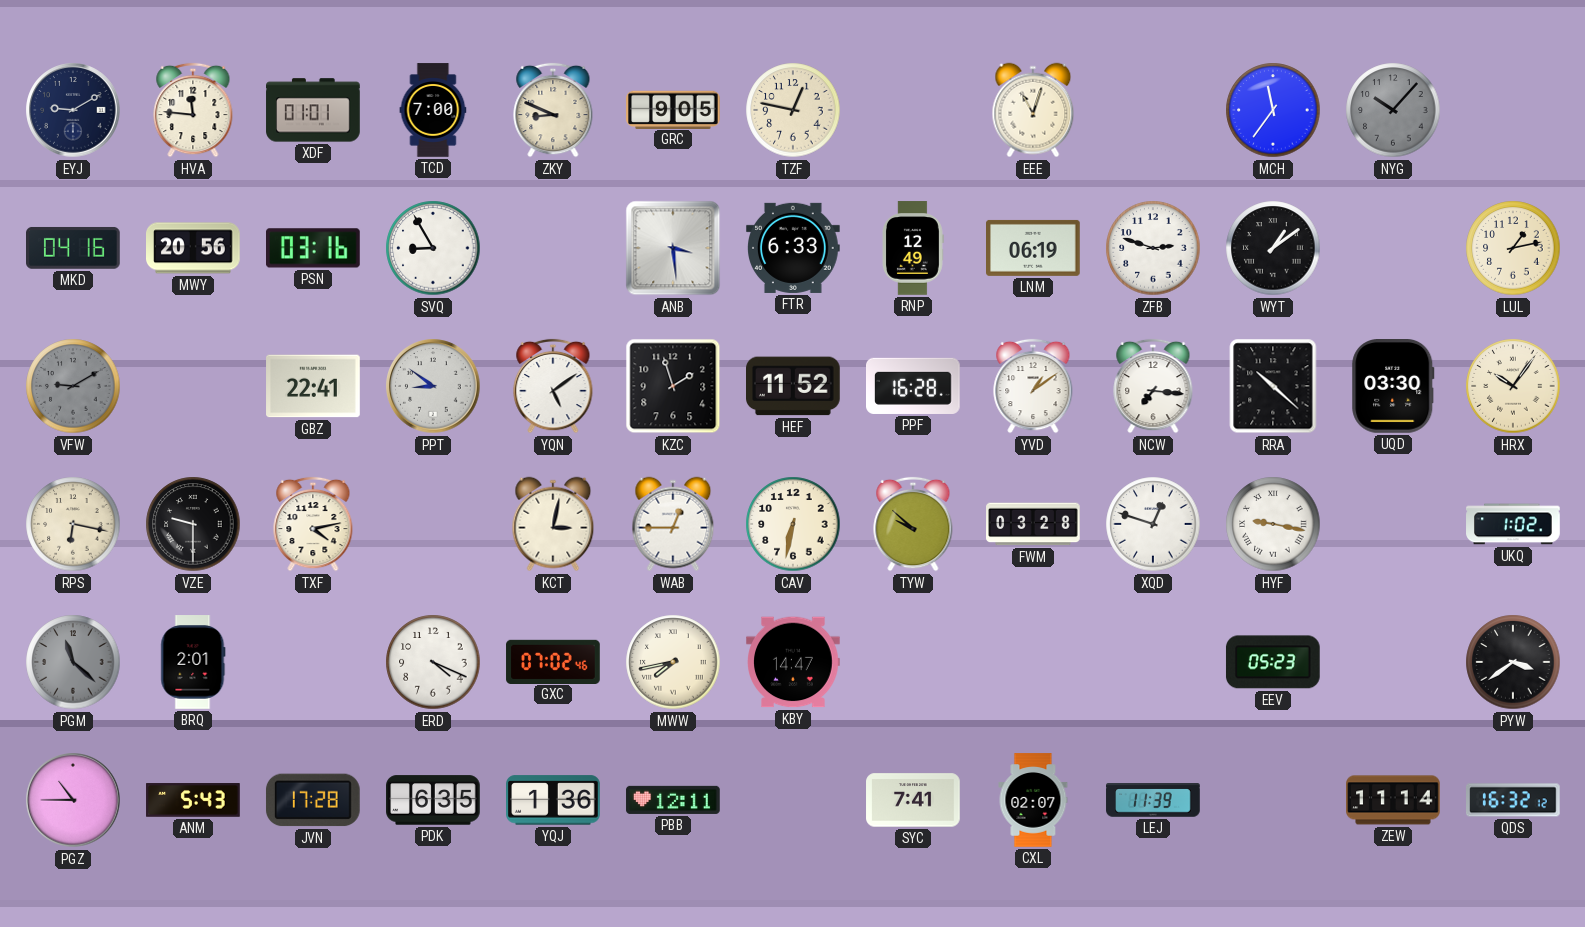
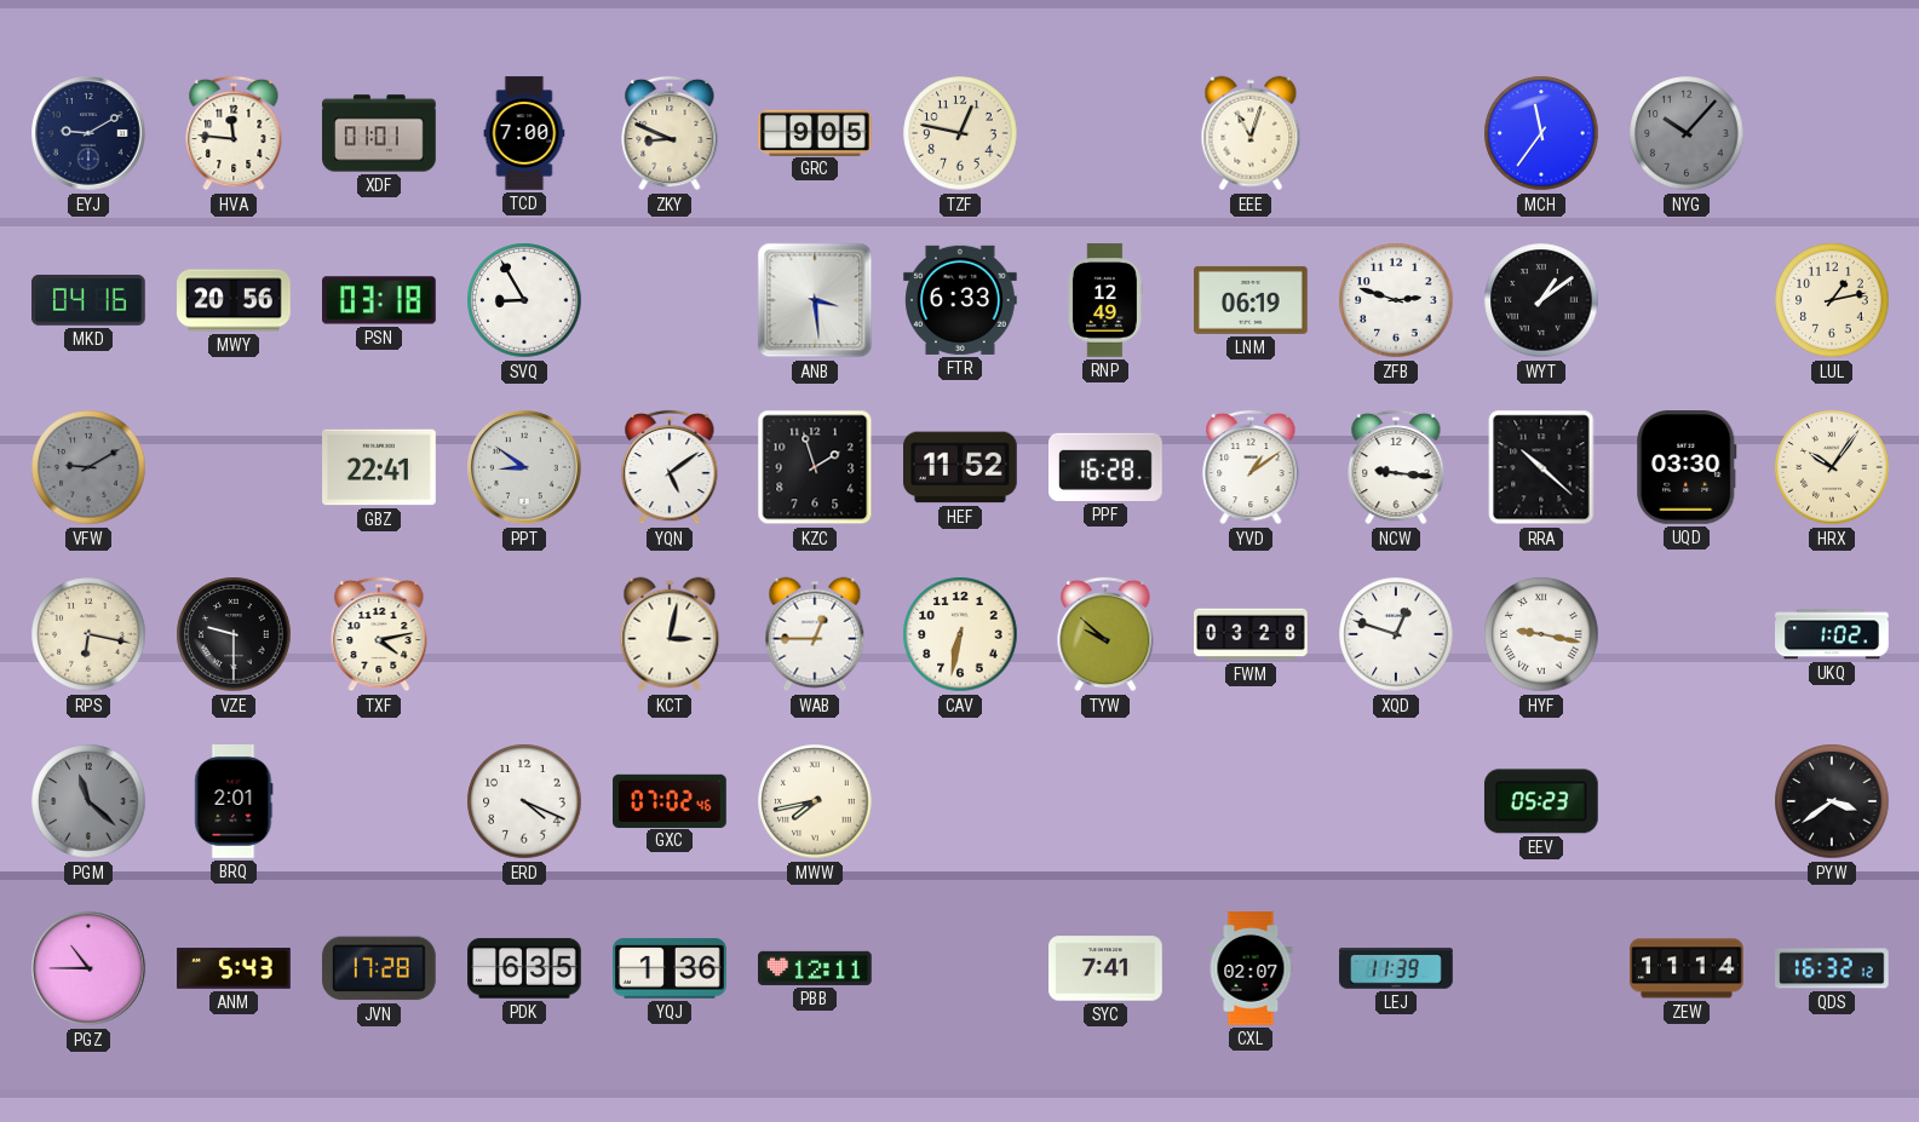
PSN: 03:16 -> 03:18
NCW: 7:16 -> 9:16
KBY: 14:47 -> none
